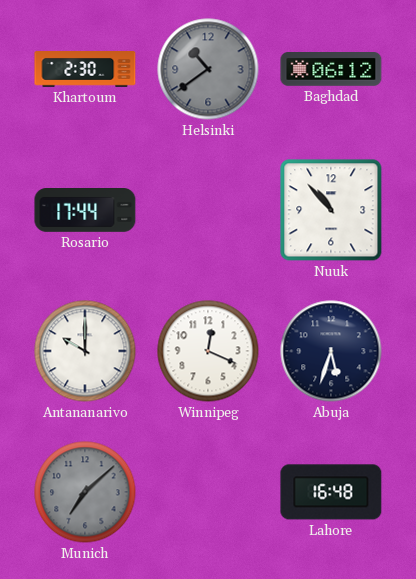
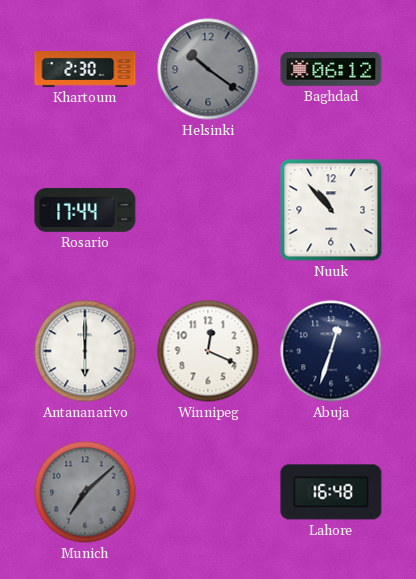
Helsinki: 10:39 -> 10:21
Antananarivo: 10:00 -> 6:00
Abuja: 5:33 -> 12:33
